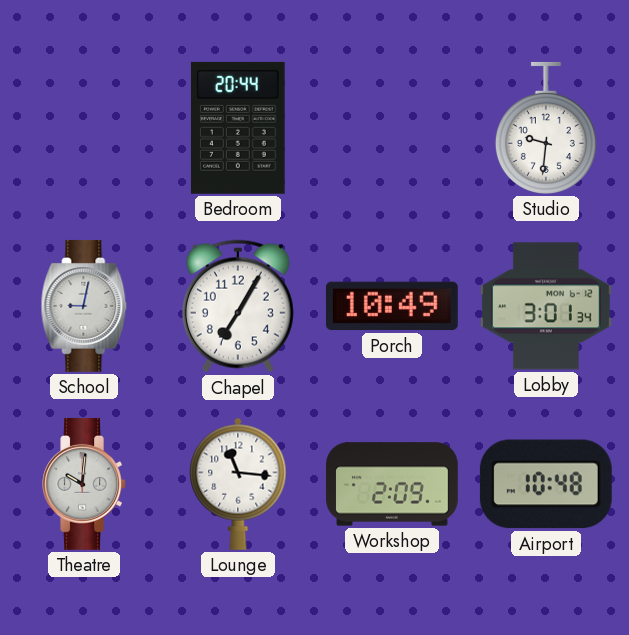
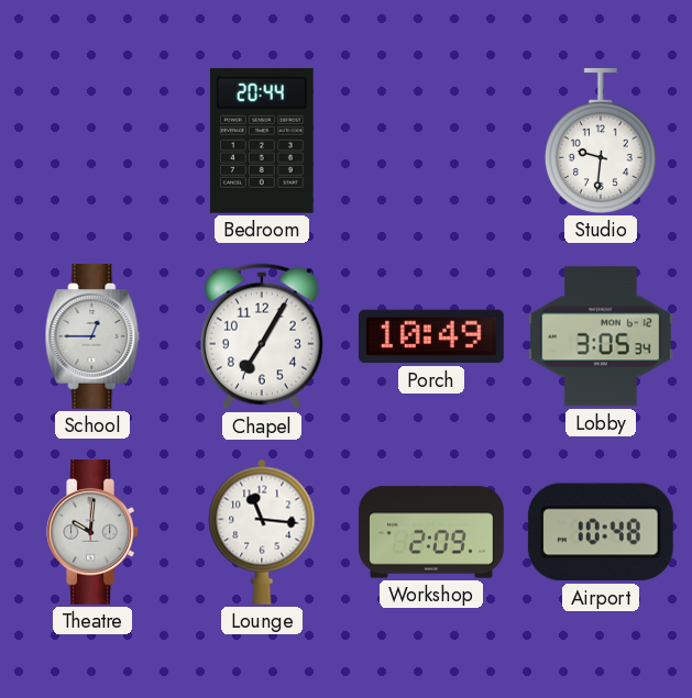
School: 9:02 -> 12:45
Lobby: 3:01 -> 3:05
